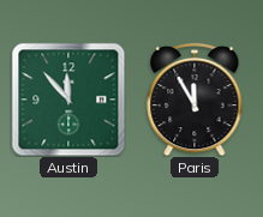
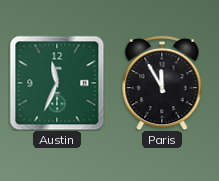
Austin: 11:53 -> 11:34
